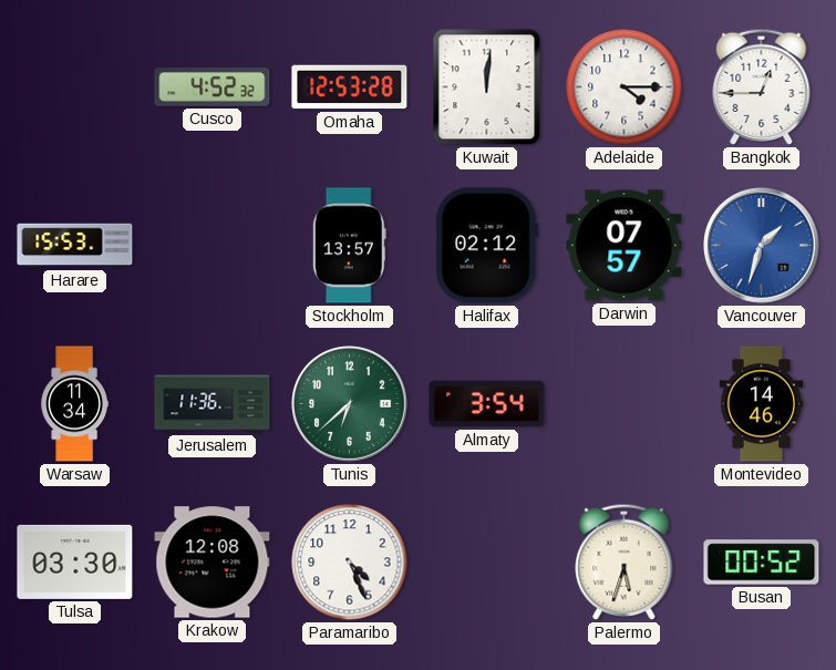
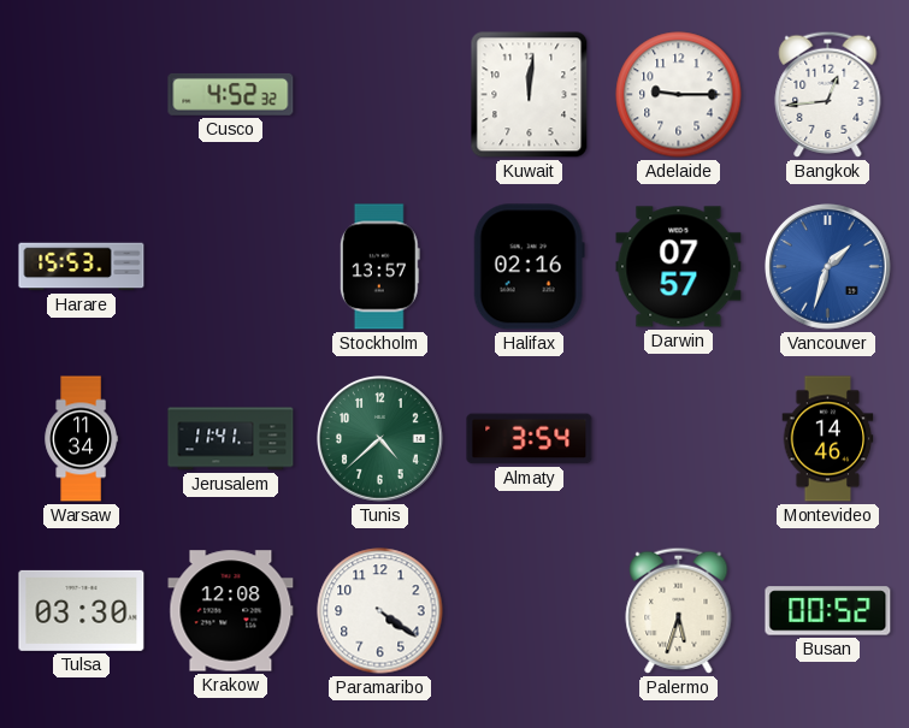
Omaha: 12:53 -> none
Adelaide: 4:15 -> 9:15
Bangkok: 12:45 -> 12:44
Halifax: 02:12 -> 02:16
Jerusalem: 11:36 -> 11:41
Tunis: 6:38 -> 4:38
Paramaribo: 4:26 -> 4:21
